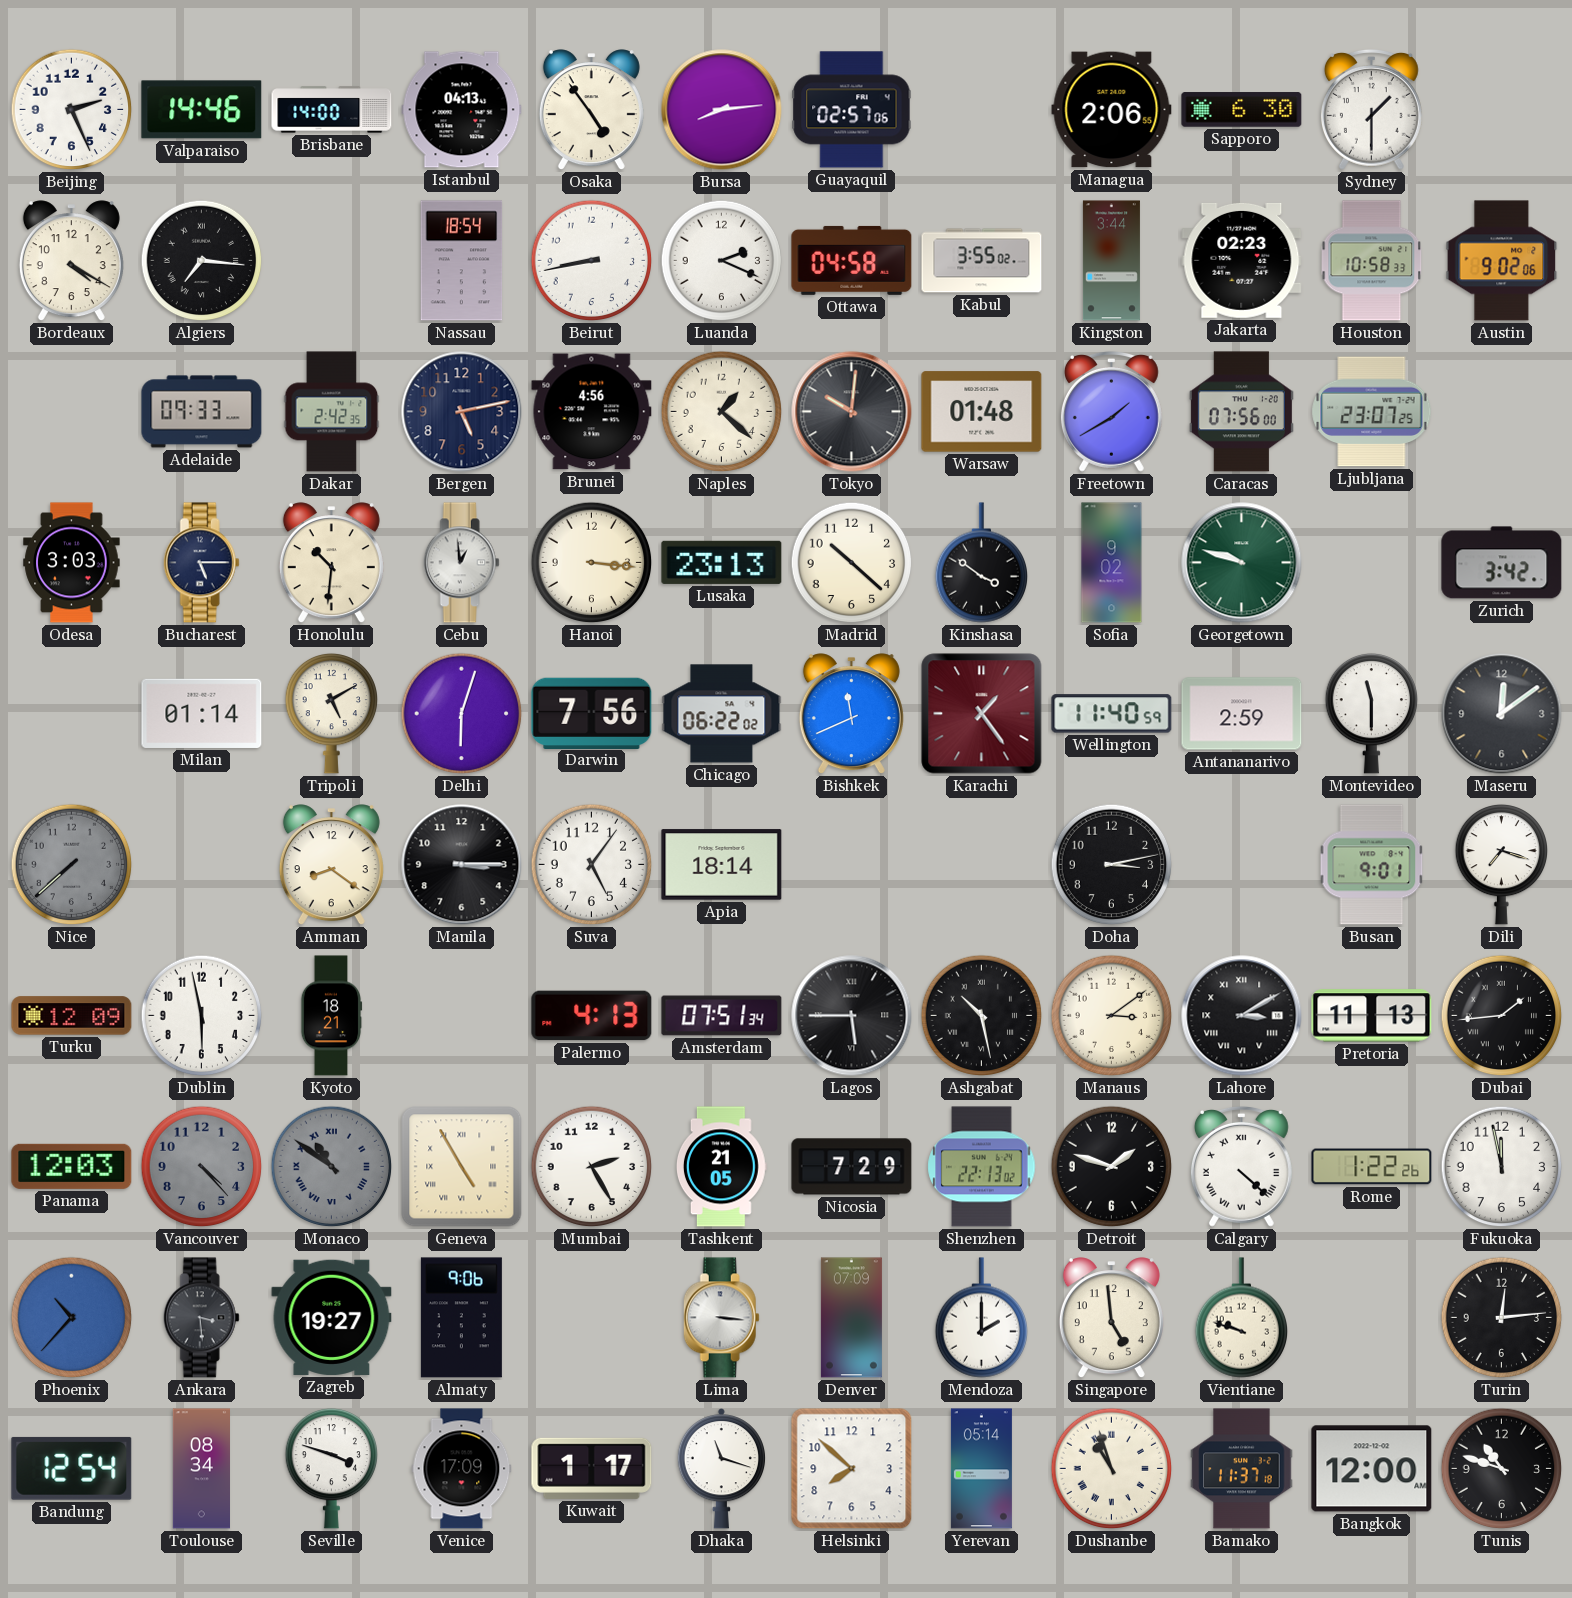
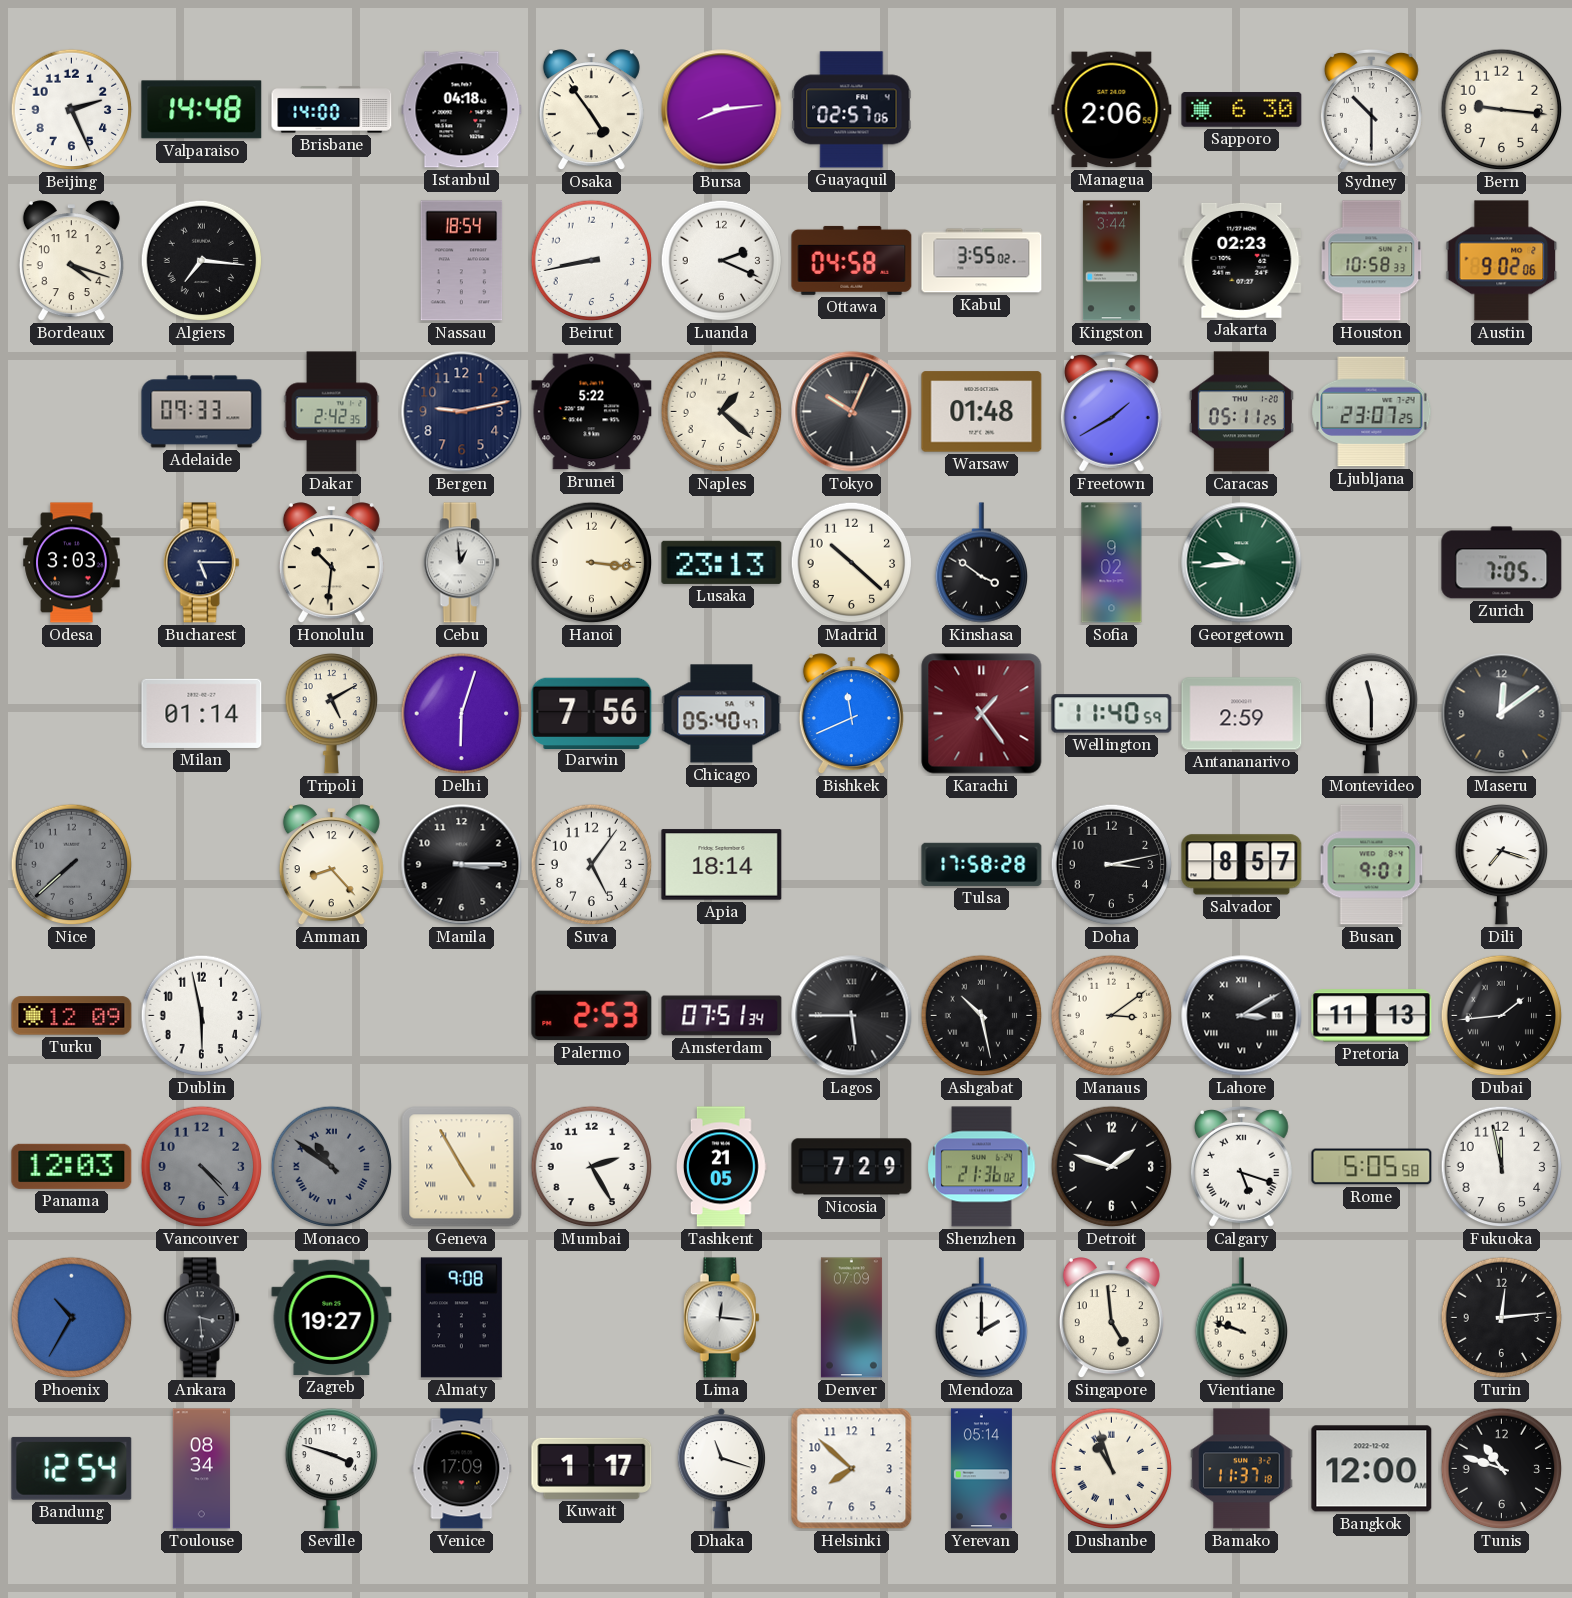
Valparaiso: 14:46 -> 14:48
Istanbul: 04:13 -> 04:18
Sydney: 1:30 -> 10:30
Bern: none -> 9:16
Bordeaux: 4:20 -> 4:18
Bergen: 5:13 -> 9:13
Brunei: 4:56 -> 5:22
Tokyo: 10:01 -> 10:04
Caracas: 07:56 -> 05:11
Georgetown: 9:48 -> 9:44
Zurich: 3:42 -> 7:05
Chicago: 06:22 -> 05:40
Amman: 8:21 -> 8:23
Tulsa: none -> 17:58
Salvador: none -> 8:57
Kyoto: 18:21 -> none
Palermo: 4:13 -> 2:53
Shenzhen: 22:13 -> 21:36
Calgary: 4:22 -> 5:18
Rome: 1:22 -> 5:05
Phoenix: 10:37 -> 10:35
Almaty: 9:06 -> 9:08
Lima: 3:16 -> 12:16
